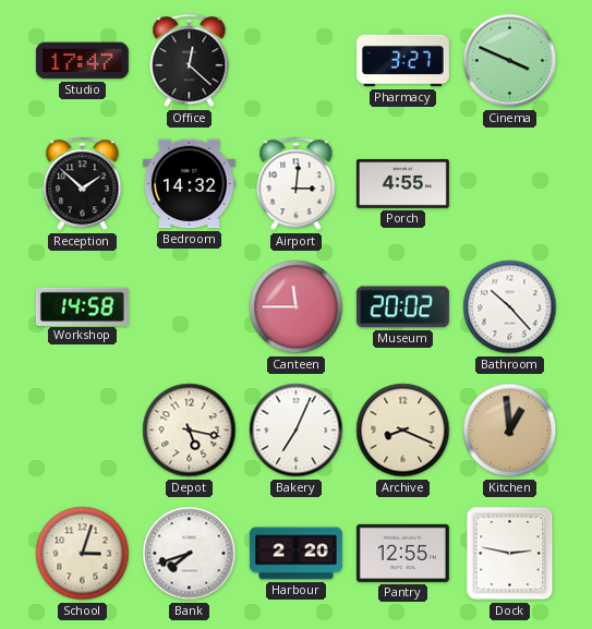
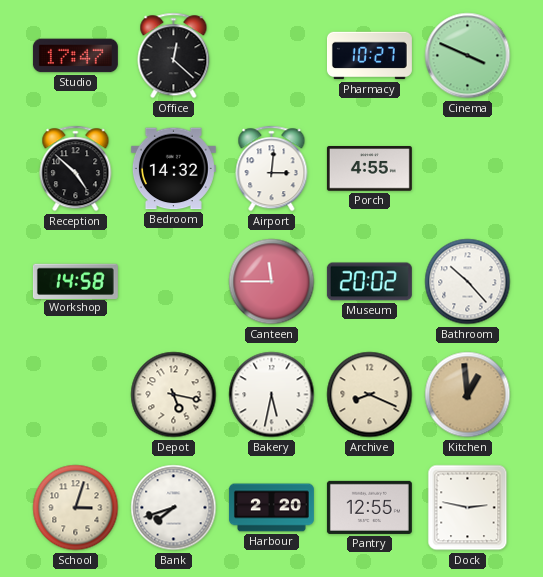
Pharmacy: 3:27 -> 10:27
Reception: 1:52 -> 4:52
Bakery: 7:04 -> 5:32
